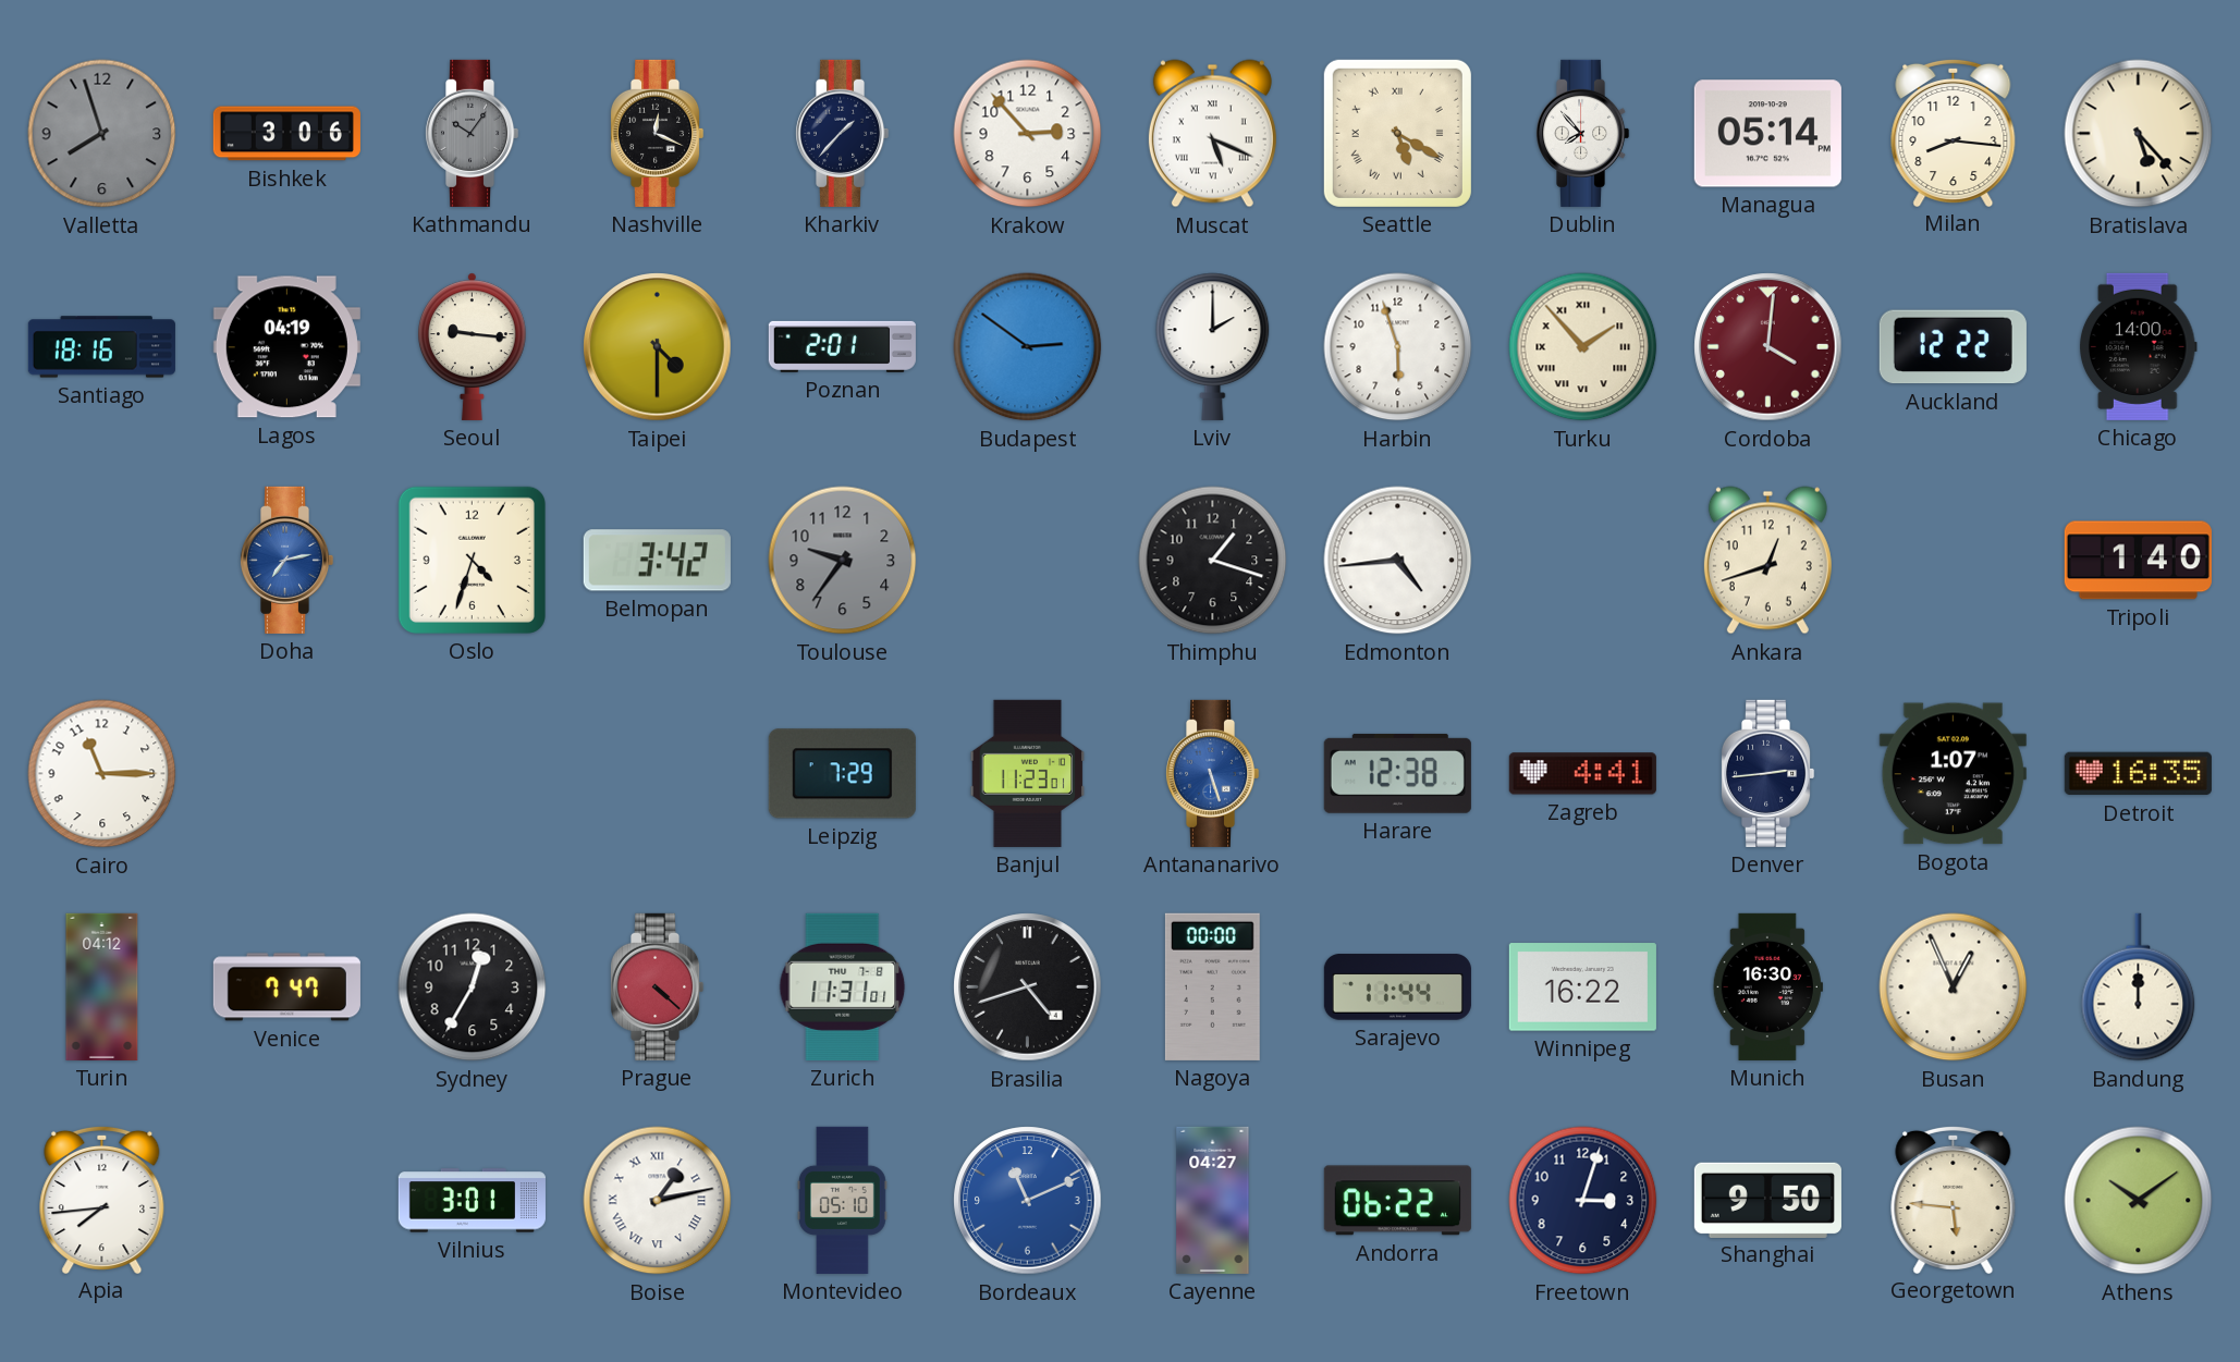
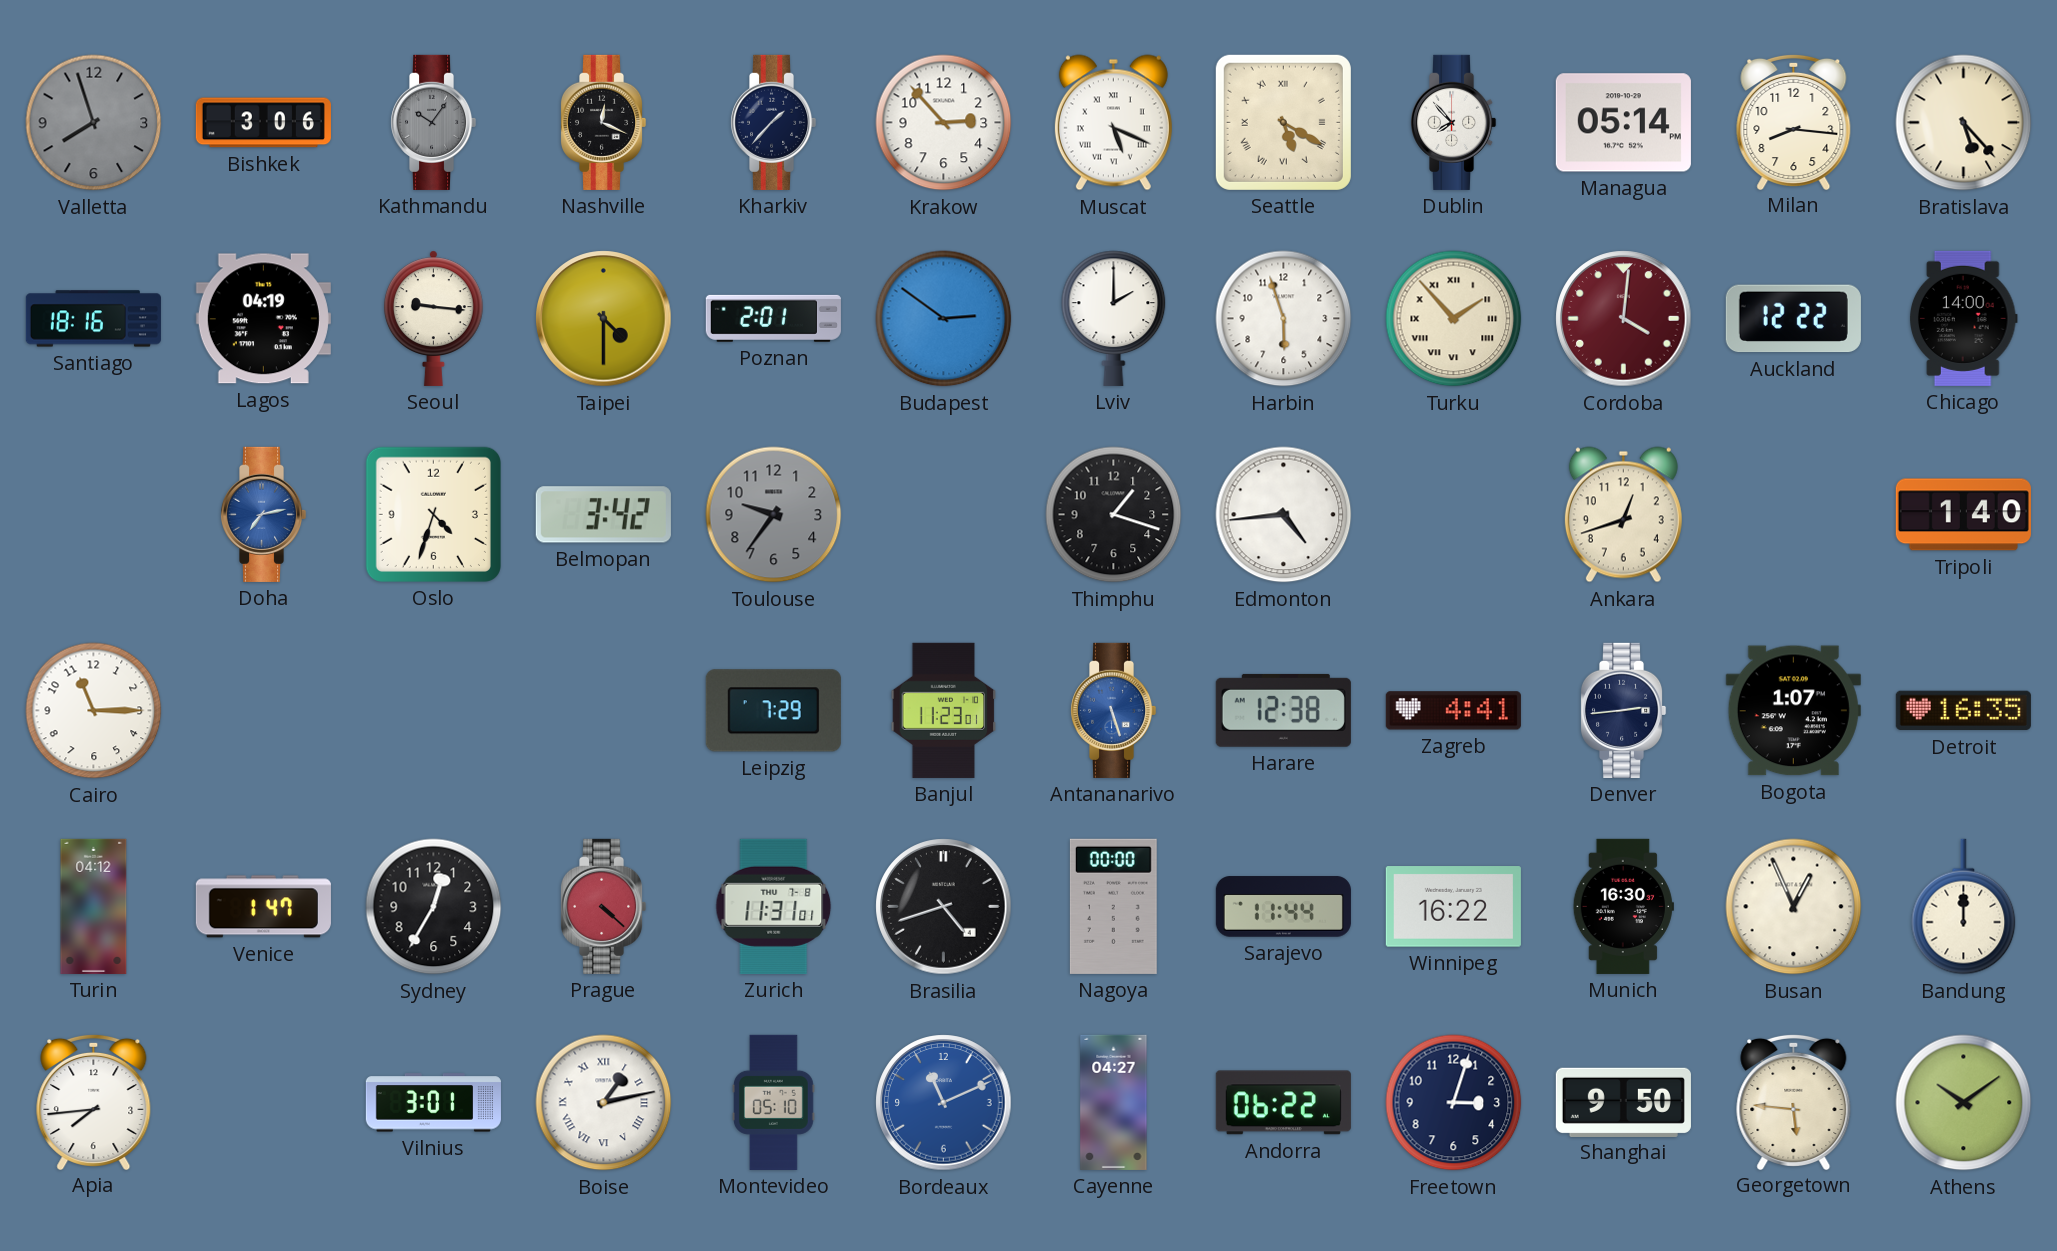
Venice: 7:47 -> 1:47
